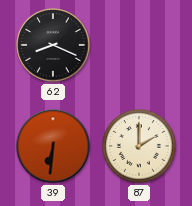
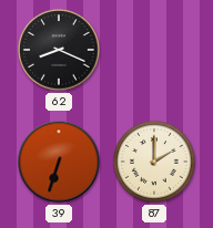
39: 6:31 -> 6:33
